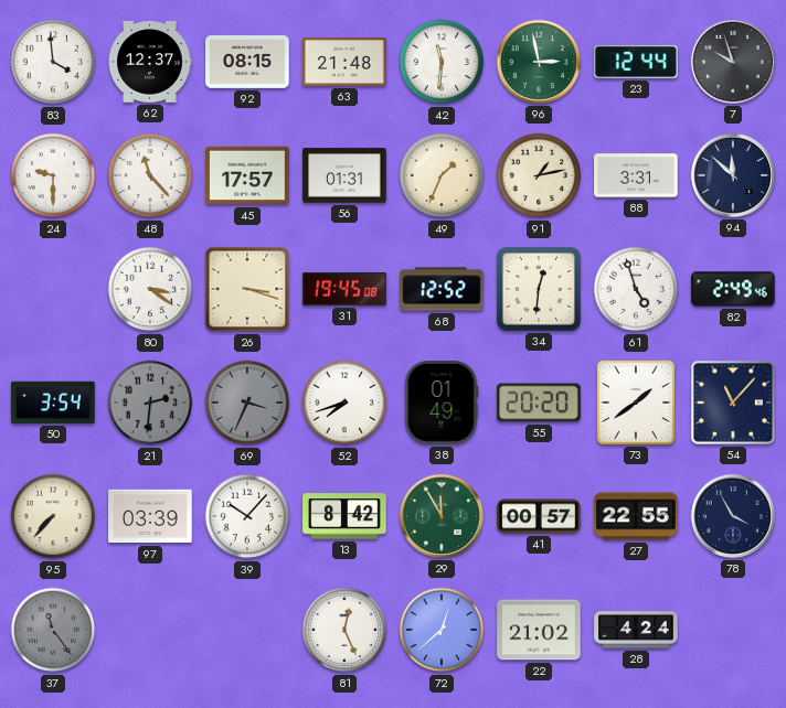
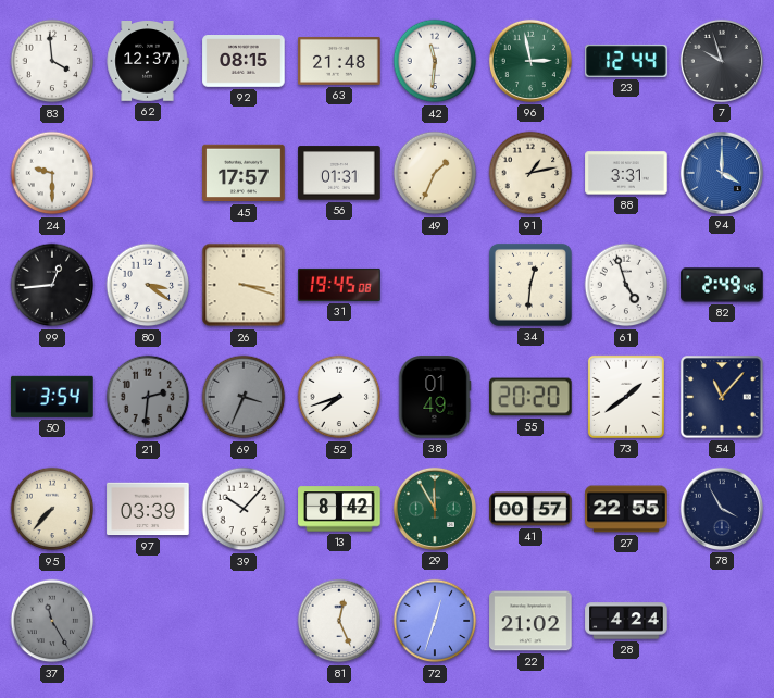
48: 11:23 -> none
94: 11:52 -> 4:00
94 dial: navy -> blue
99: none -> 12:44
68: 12:52 -> none
37: 11:24 -> 11:25
72: 12:38 -> 12:33
